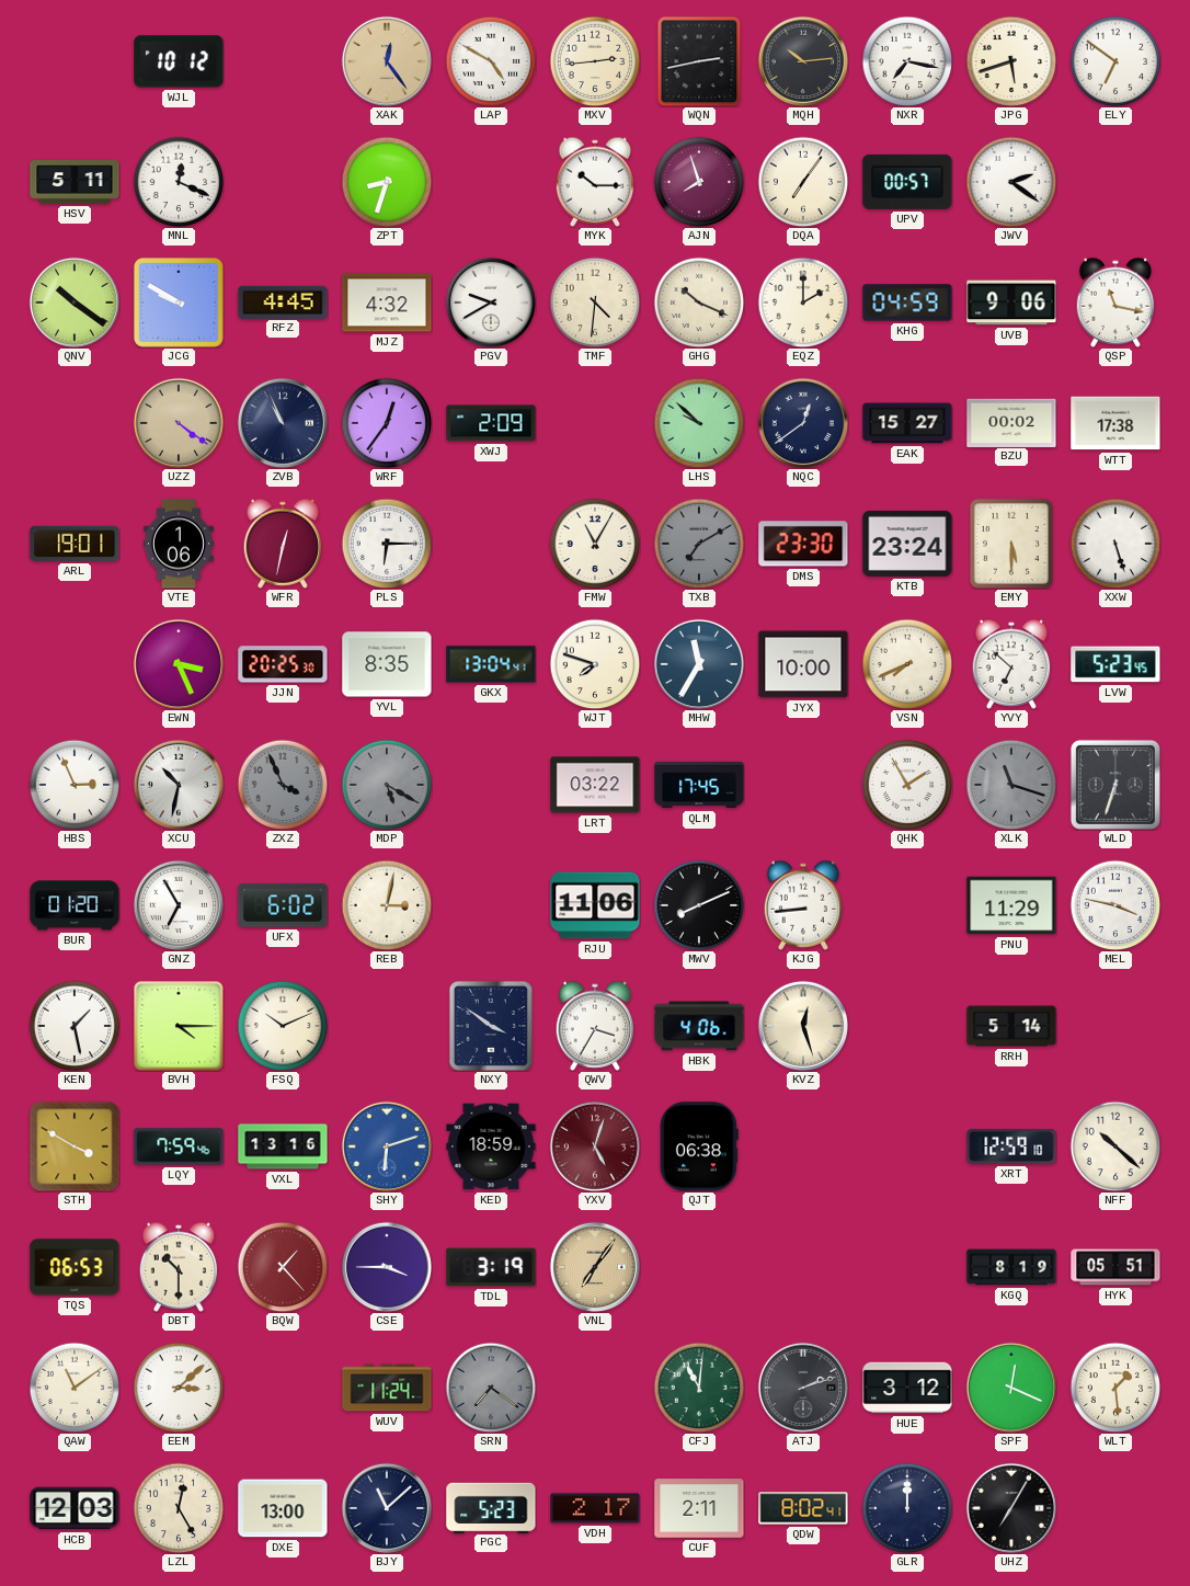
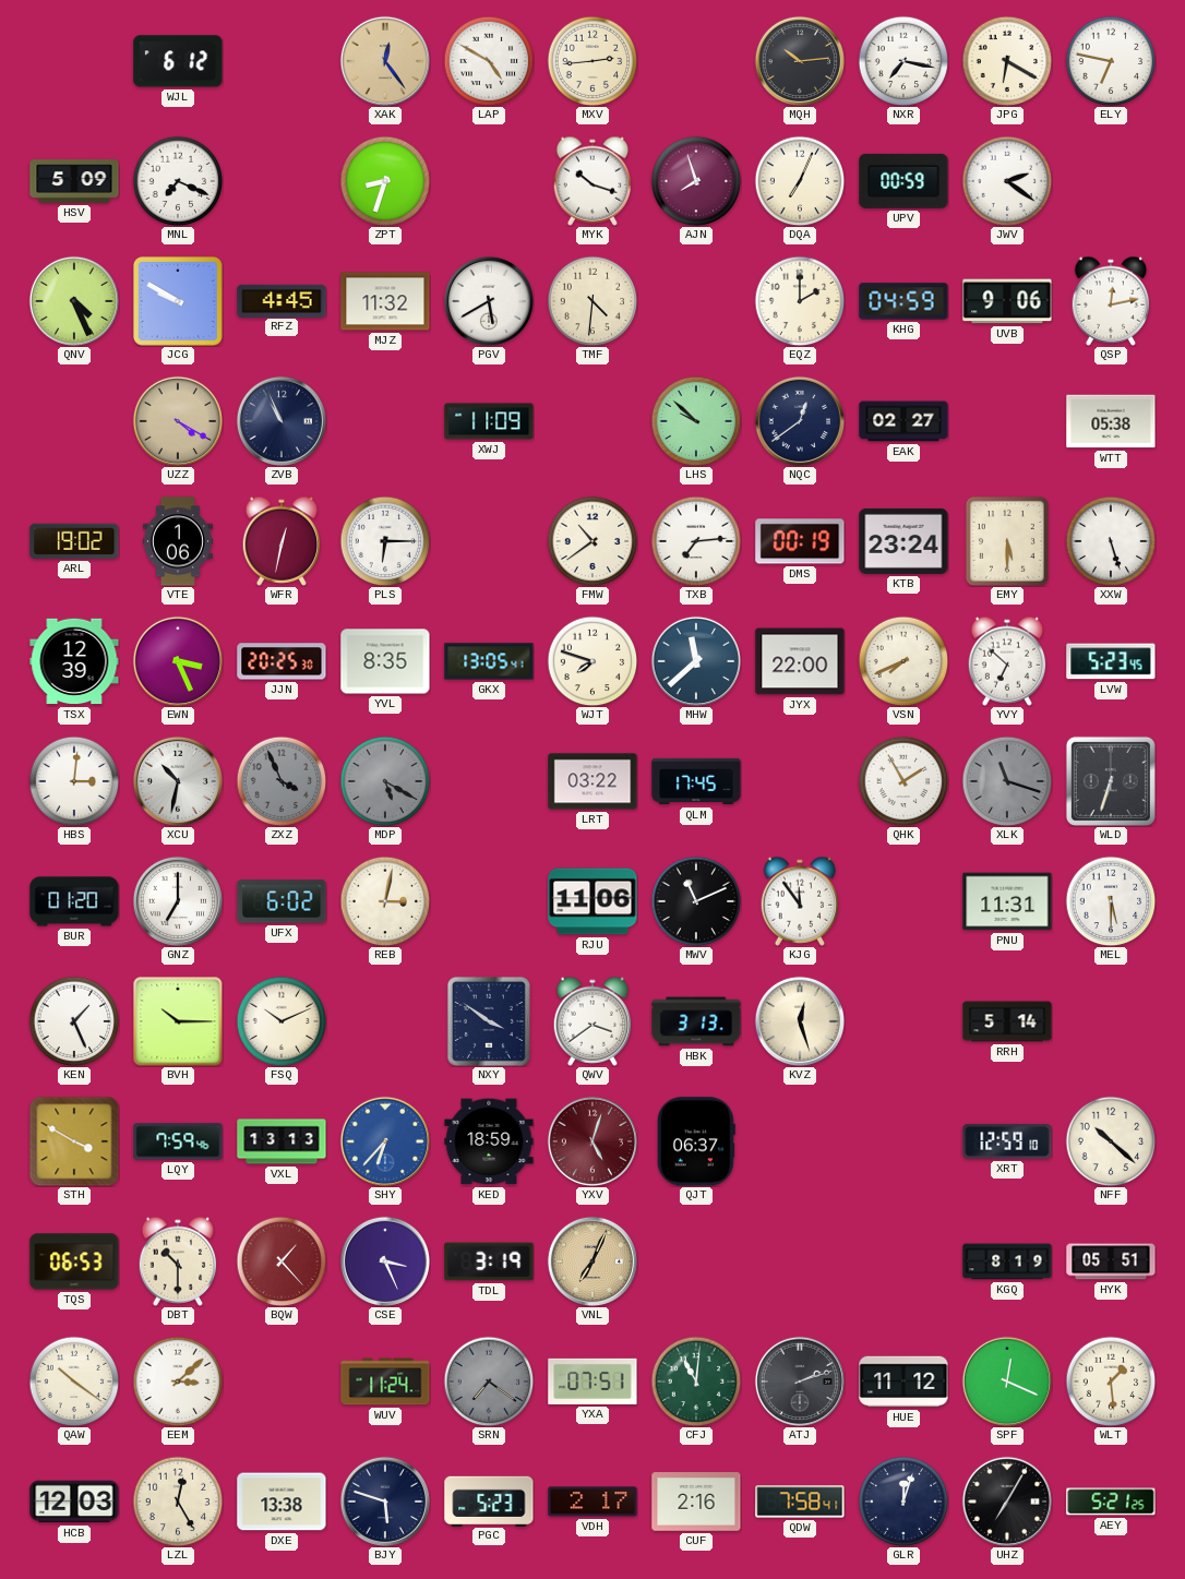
WJL: 10:12 -> 6:12
WQN: 2:43 -> none
JPG: 5:42 -> 6:20
ELY: 6:51 -> 6:47
HSV: 5:11 -> 5:09
MNL: 12:19 -> 7:19
MYK: 10:15 -> 10:18
DQA: 7:06 -> 7:04
UPV: 00:57 -> 00:59
QNV: 10:21 -> 4:26
MJZ: 4:32 -> 11:32
PGV: 9:40 -> 5:40
GHG: 10:19 -> none
QSP: 11:17 -> 12:13
UZZ: 4:21 -> 4:20
WRF: 12:36 -> none
XWJ: 2:09 -> 11:09
EAK: 15:27 -> 02:27
BZU: 00:02 -> none
WTT: 17:38 -> 05:38
ARL: 19:01 -> 19:02
FMW: 11:05 -> 10:39
TXB: 7:10 -> 7:14
TXB dial: grey -> white
DMS: 23:30 -> 00:19
TSX: none -> 12:39
GKX: 13:04 -> 13:05
MHW: 11:35 -> 11:38
JYX: 10:00 -> 22:00
HBS: 2:56 -> 3:01
GNZ: 6:55 -> 7:00
MWV: 8:11 -> 11:11
KJG: 8:44 -> 11:54
PNU: 11:29 -> 11:31
MEL: 3:47 -> 5:30
KEN: 1:28 -> 1:26
BVH: 4:15 -> 10:15
QWV: 3:35 -> 3:39
HBK: 4:06 -> 3:13
VXL: 13:16 -> 13:13
SHY: 6:12 -> 6:37
QJT: 06:38 -> 06:37
CSE: 3:45 -> 3:26
VNL: 7:06 -> 7:04
QAW: 11:09 -> 10:21
YXA: none -> 07:51
HUE: 3:12 -> 11:12
DXE: 13:00 -> 13:38
BJY: 11:08 -> 5:48
CUF: 2:11 -> 2:16
QDW: 8:02 -> 7:58
GLR: 12:00 -> 12:03
AEY: none -> 5:21
